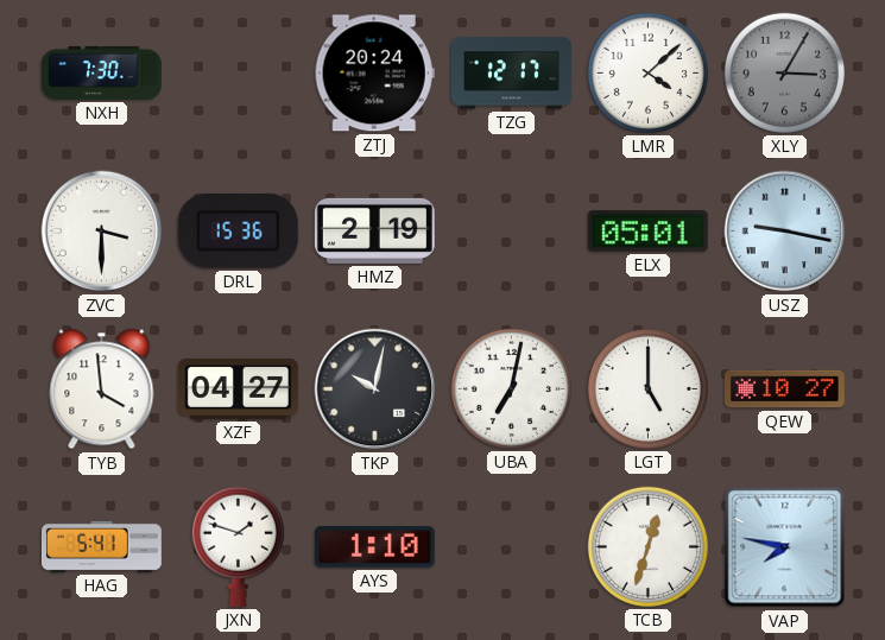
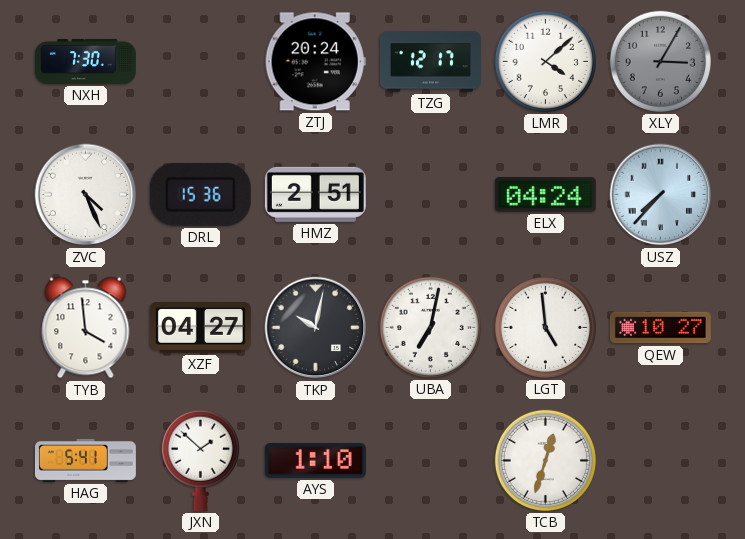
ZVC: 3:30 -> 4:26
HMZ: 2:19 -> 2:51
ELX: 05:01 -> 04:24
USZ: 9:17 -> 7:37
LGT: 5:00 -> 4:59
JXN: 1:48 -> 1:52
VAP: 7:47 -> none
